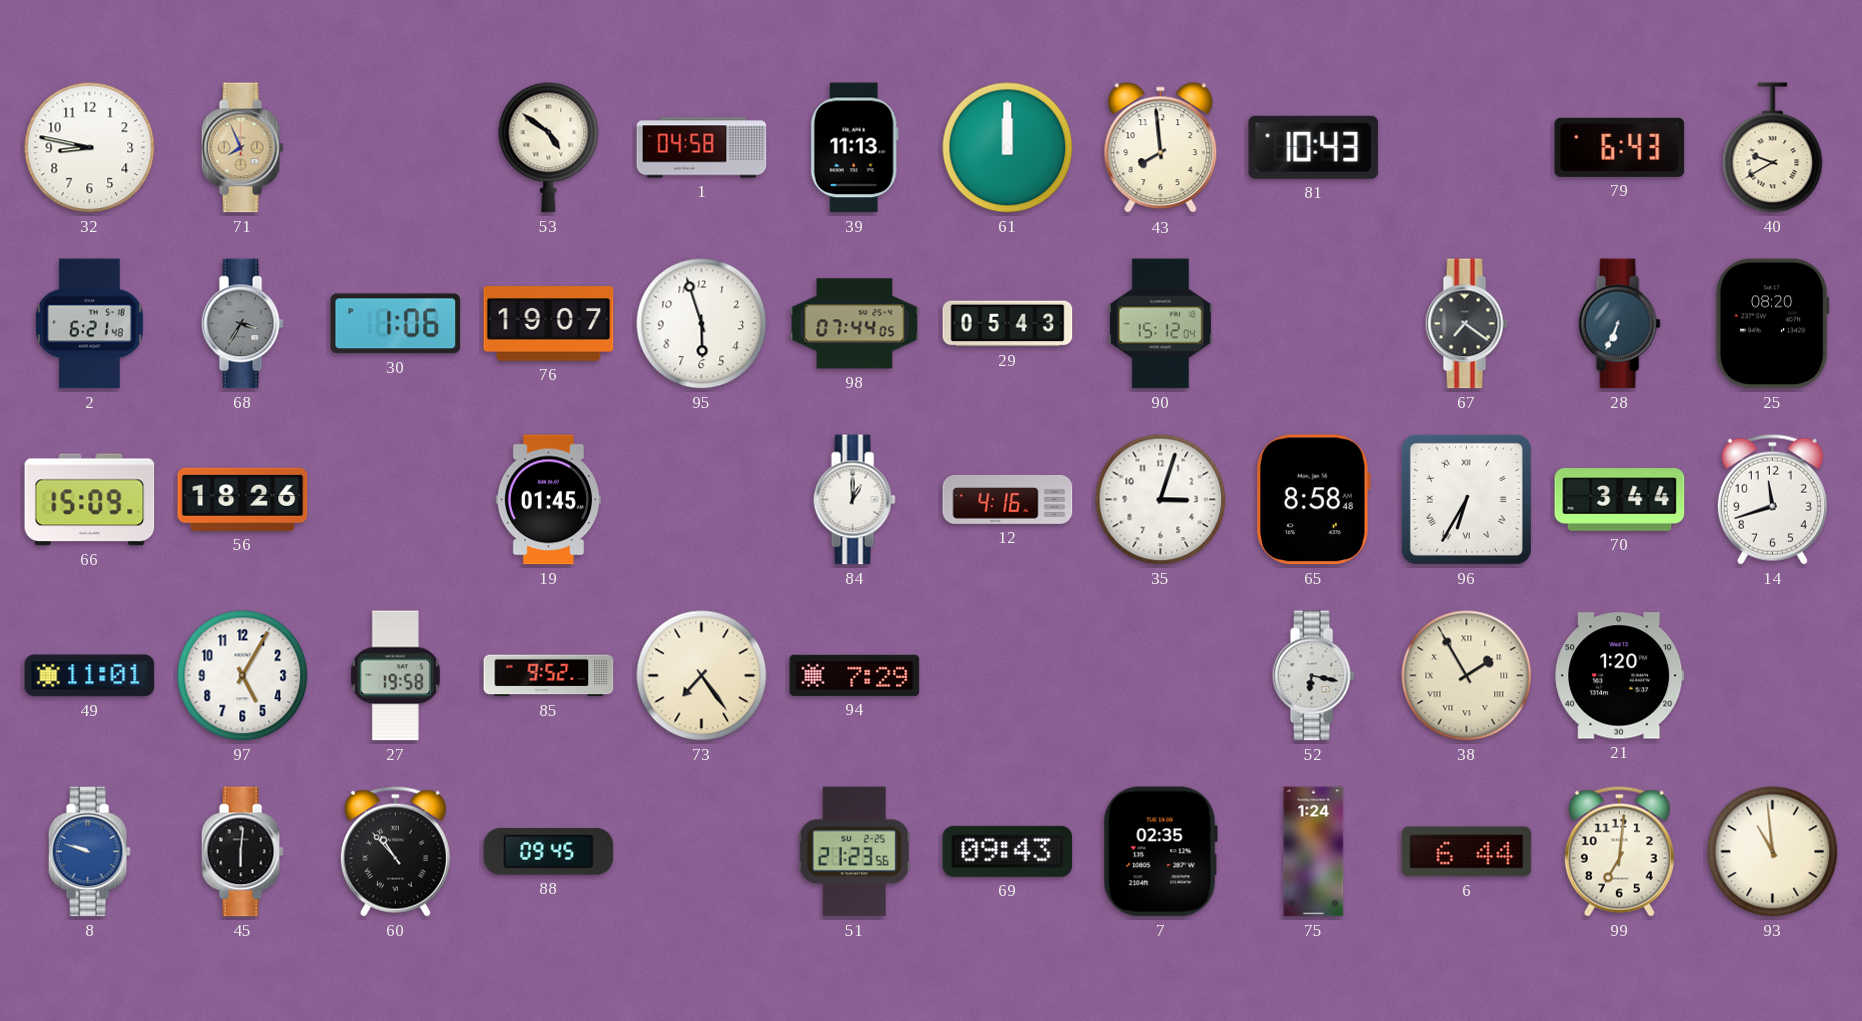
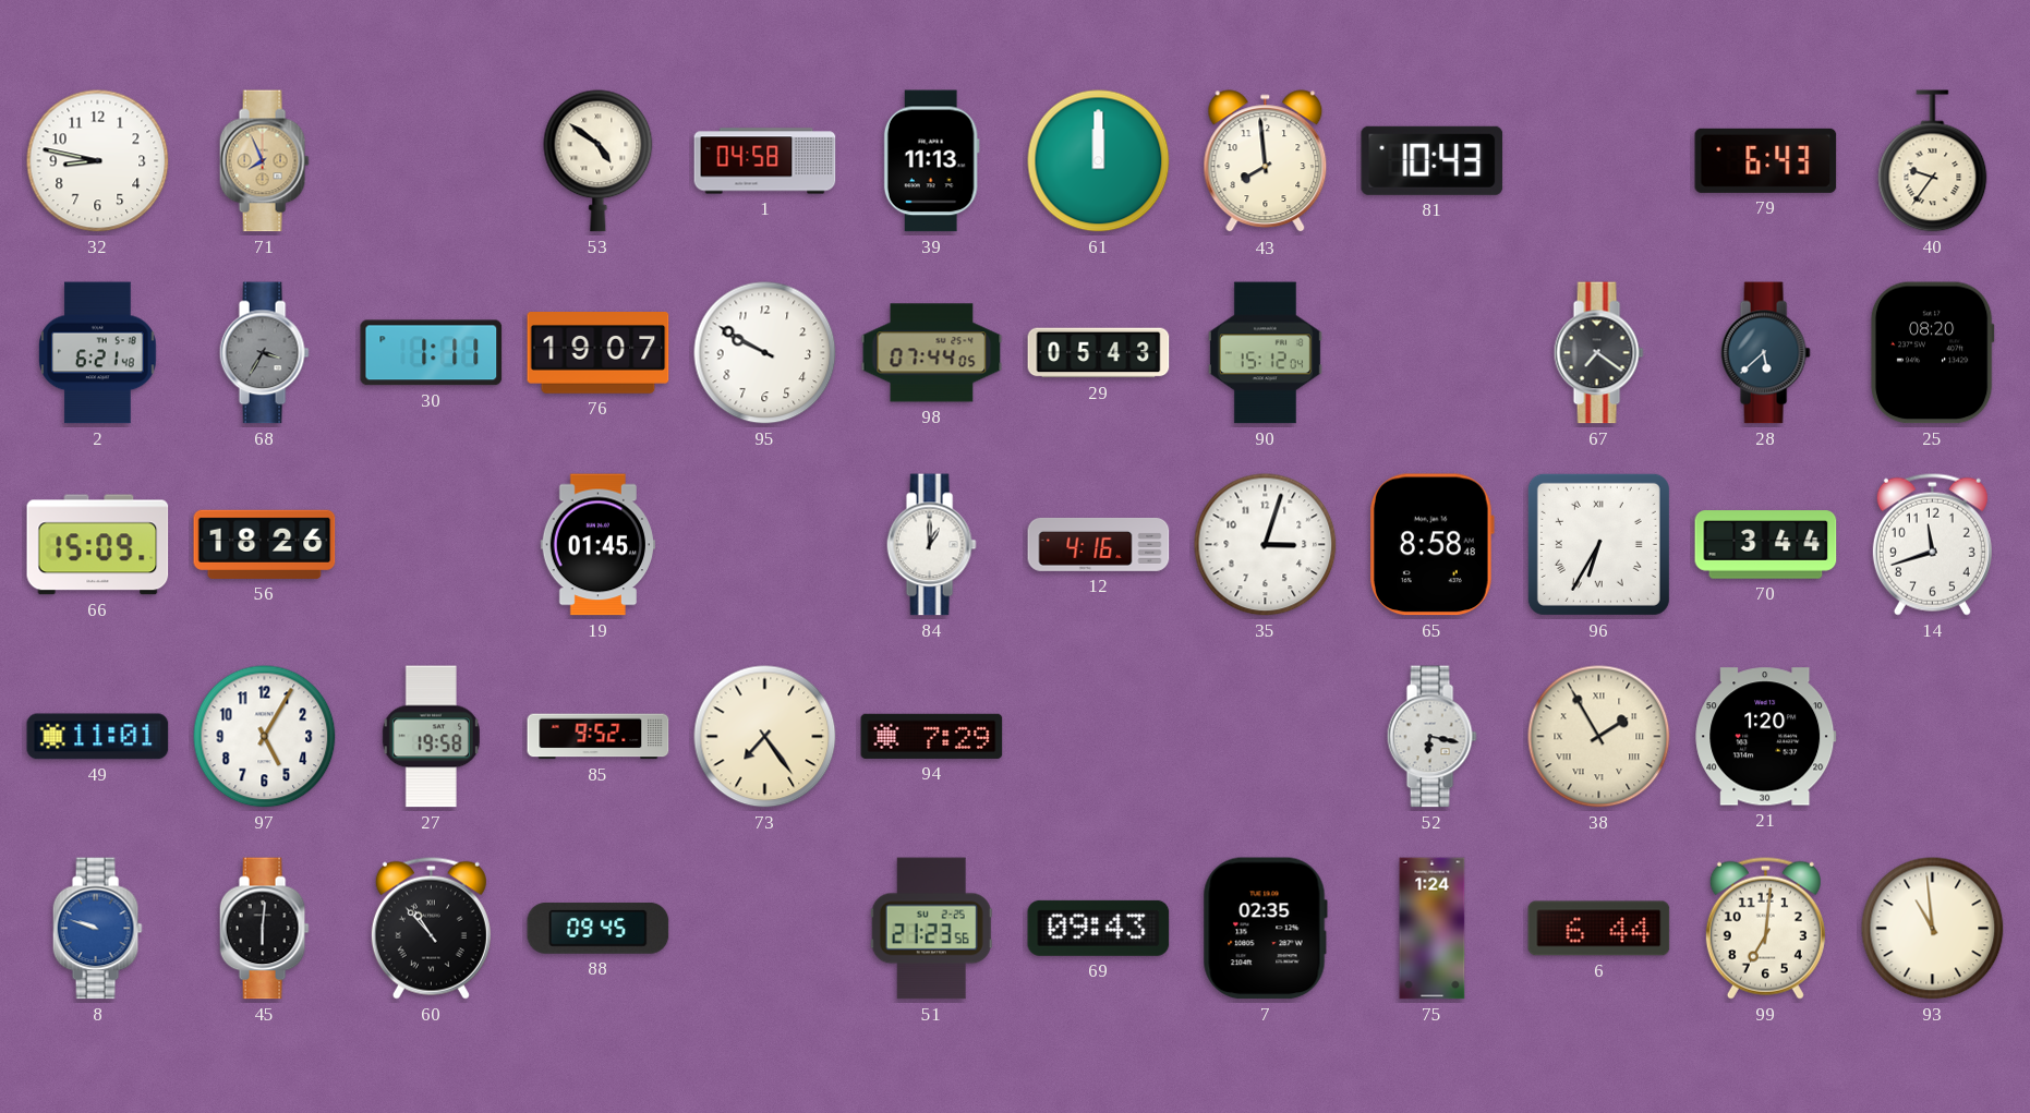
40: 9:40 -> 9:36
30: 1:06 -> 1:11
95: 5:57 -> 9:50
28: 6:34 -> 5:38
